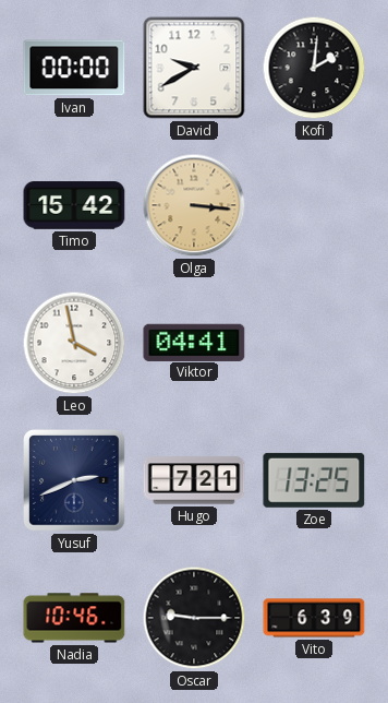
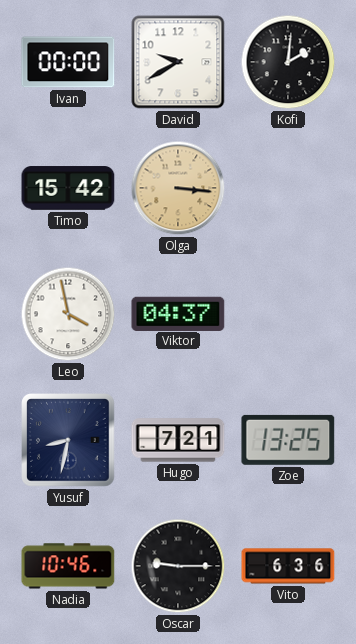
Viktor: 04:41 -> 04:37
Yusuf: 2:41 -> 8:32
Vito: 6:39 -> 6:36
